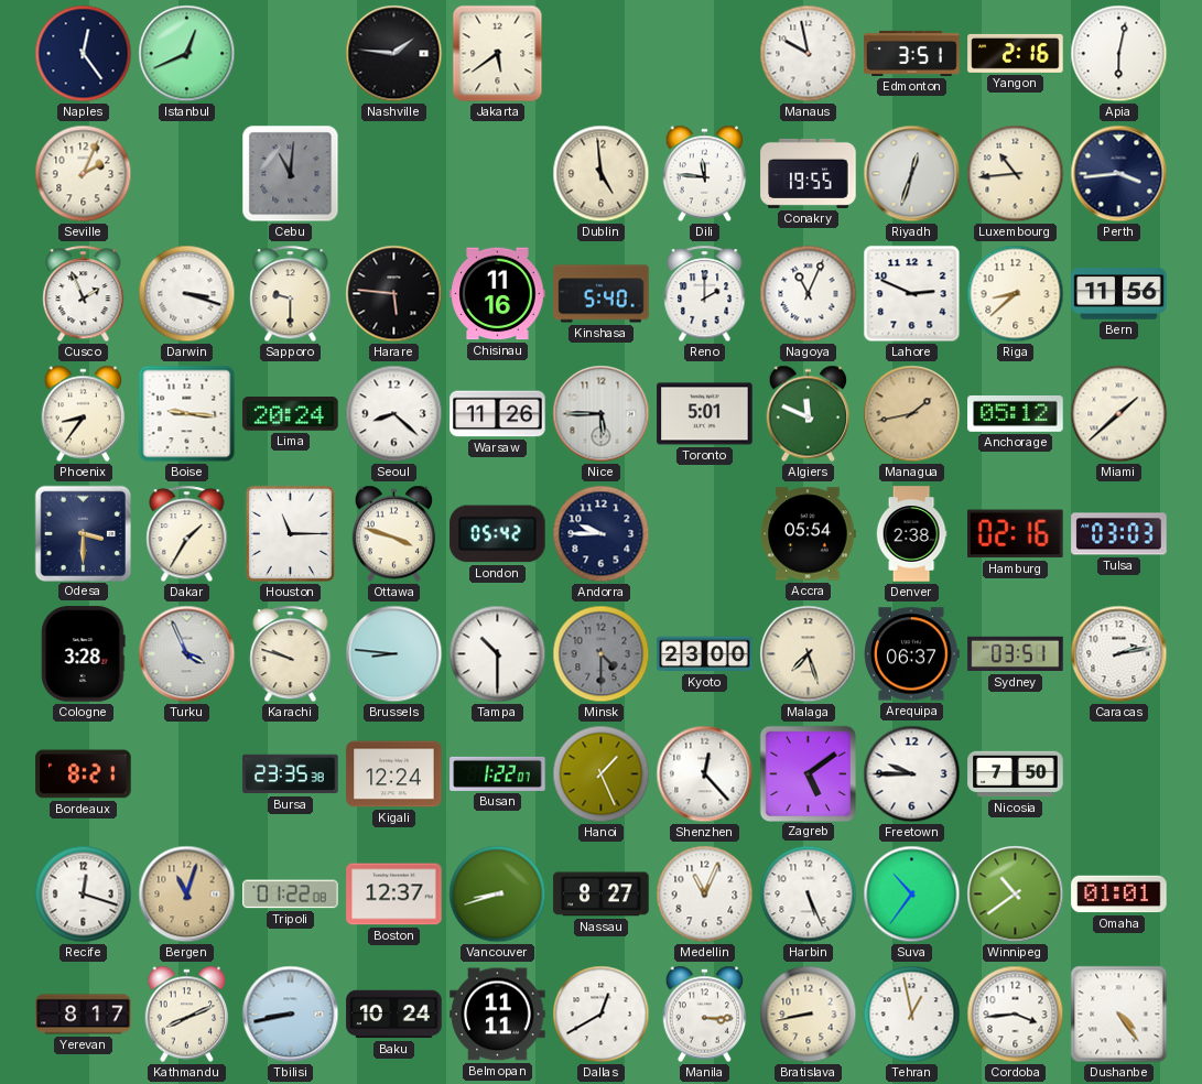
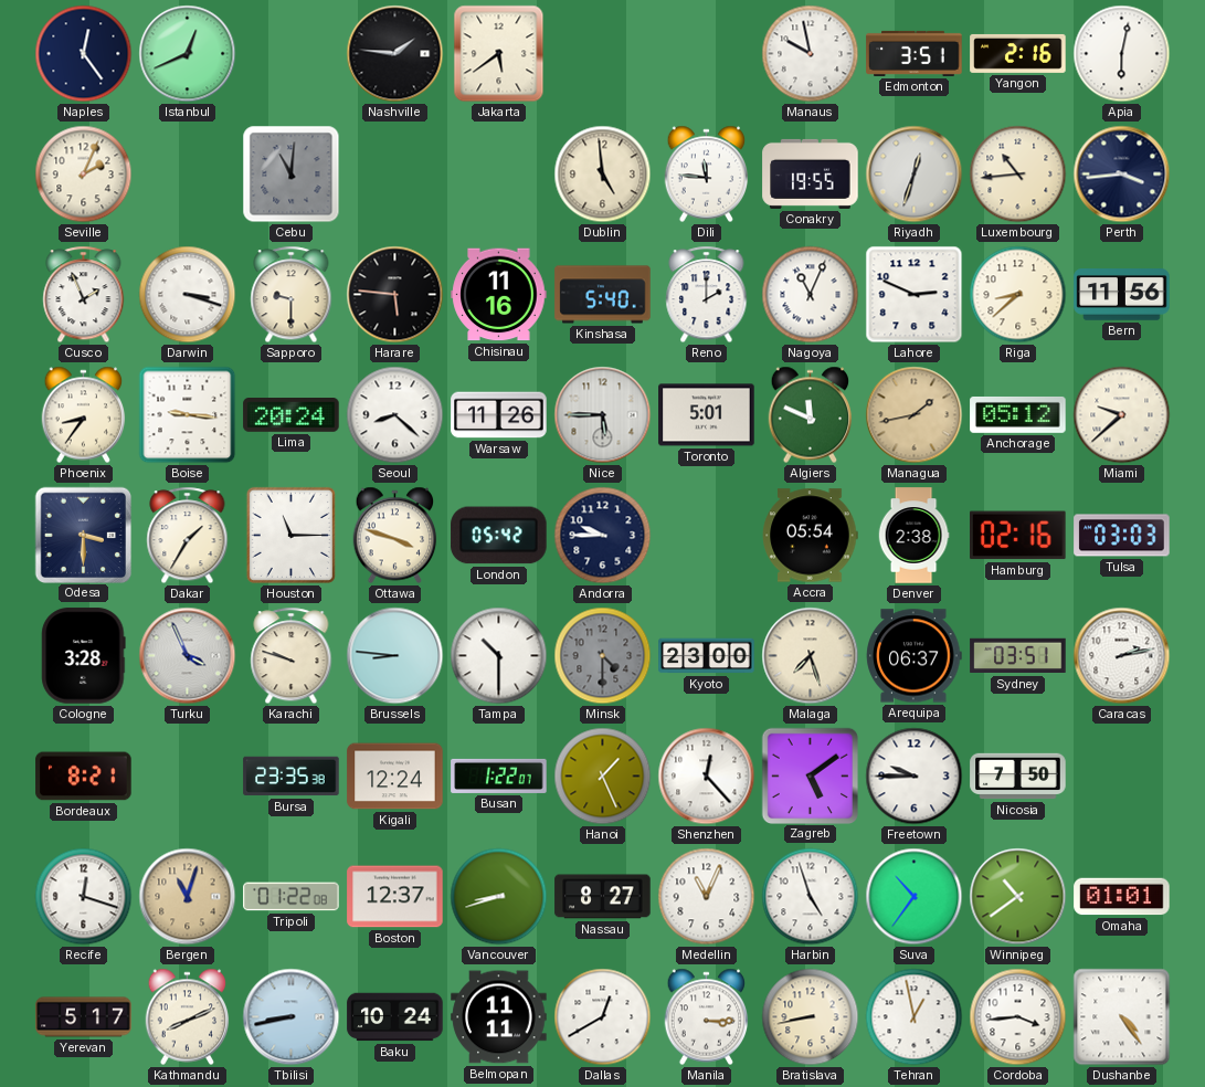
Miami: 1:38 -> 9:38
Harbin: 5:26 -> 4:57
Yerevan: 8:17 -> 5:17
